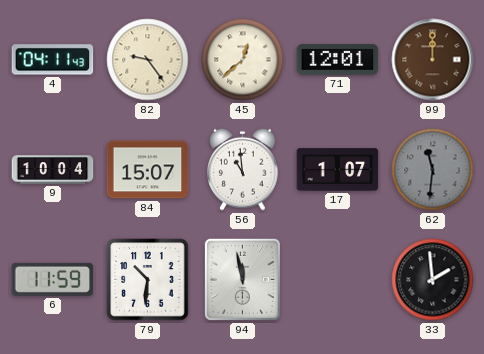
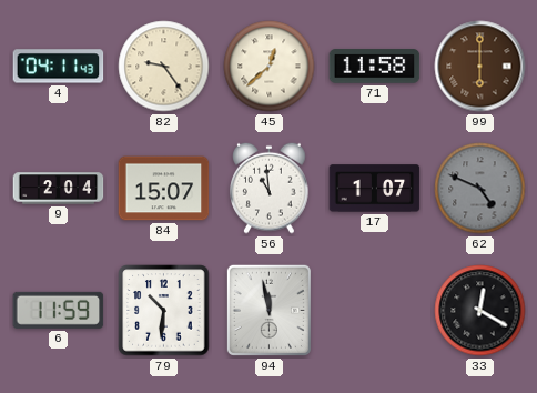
71: 12:01 -> 11:58
99: 12:00 -> 6:00
9: 10:04 -> 2:04
62: 11:31 -> 4:49
33: 1:59 -> 12:20
